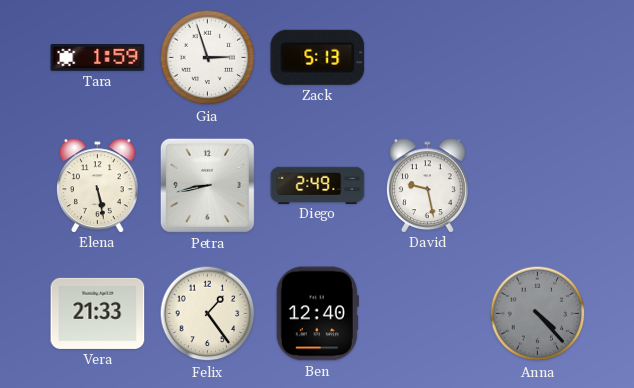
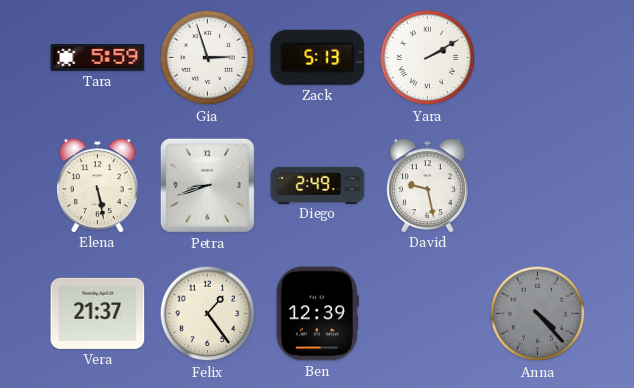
Tara: 1:59 -> 5:59
Yara: none -> 2:10
Petra: 8:43 -> 8:42
Vera: 21:33 -> 21:37
Ben: 12:40 -> 12:39
